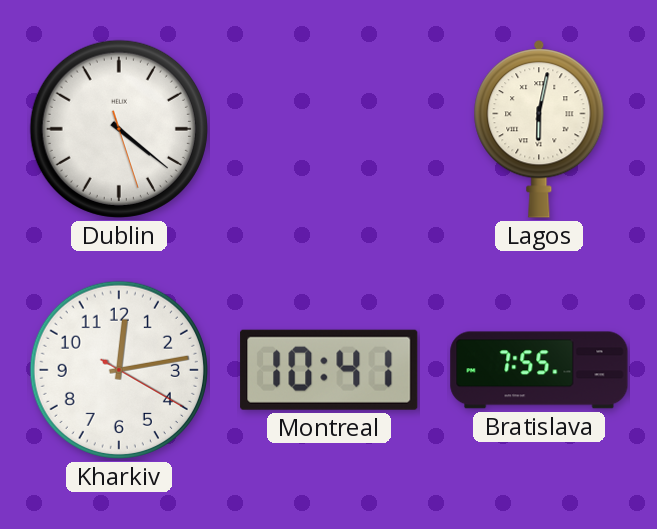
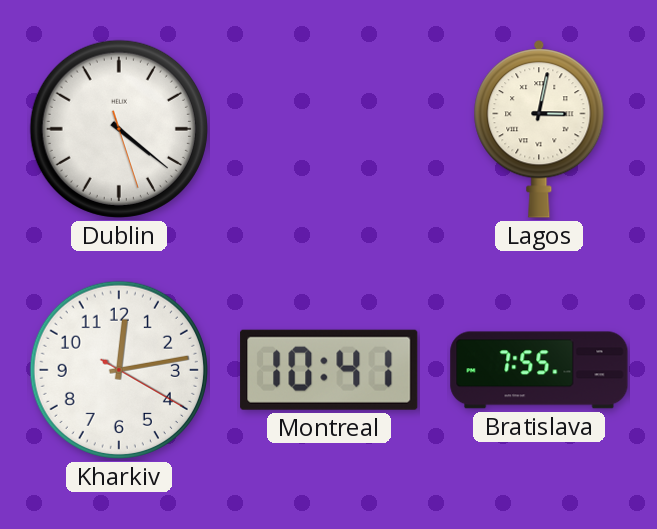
Lagos: 6:02 -> 3:02
